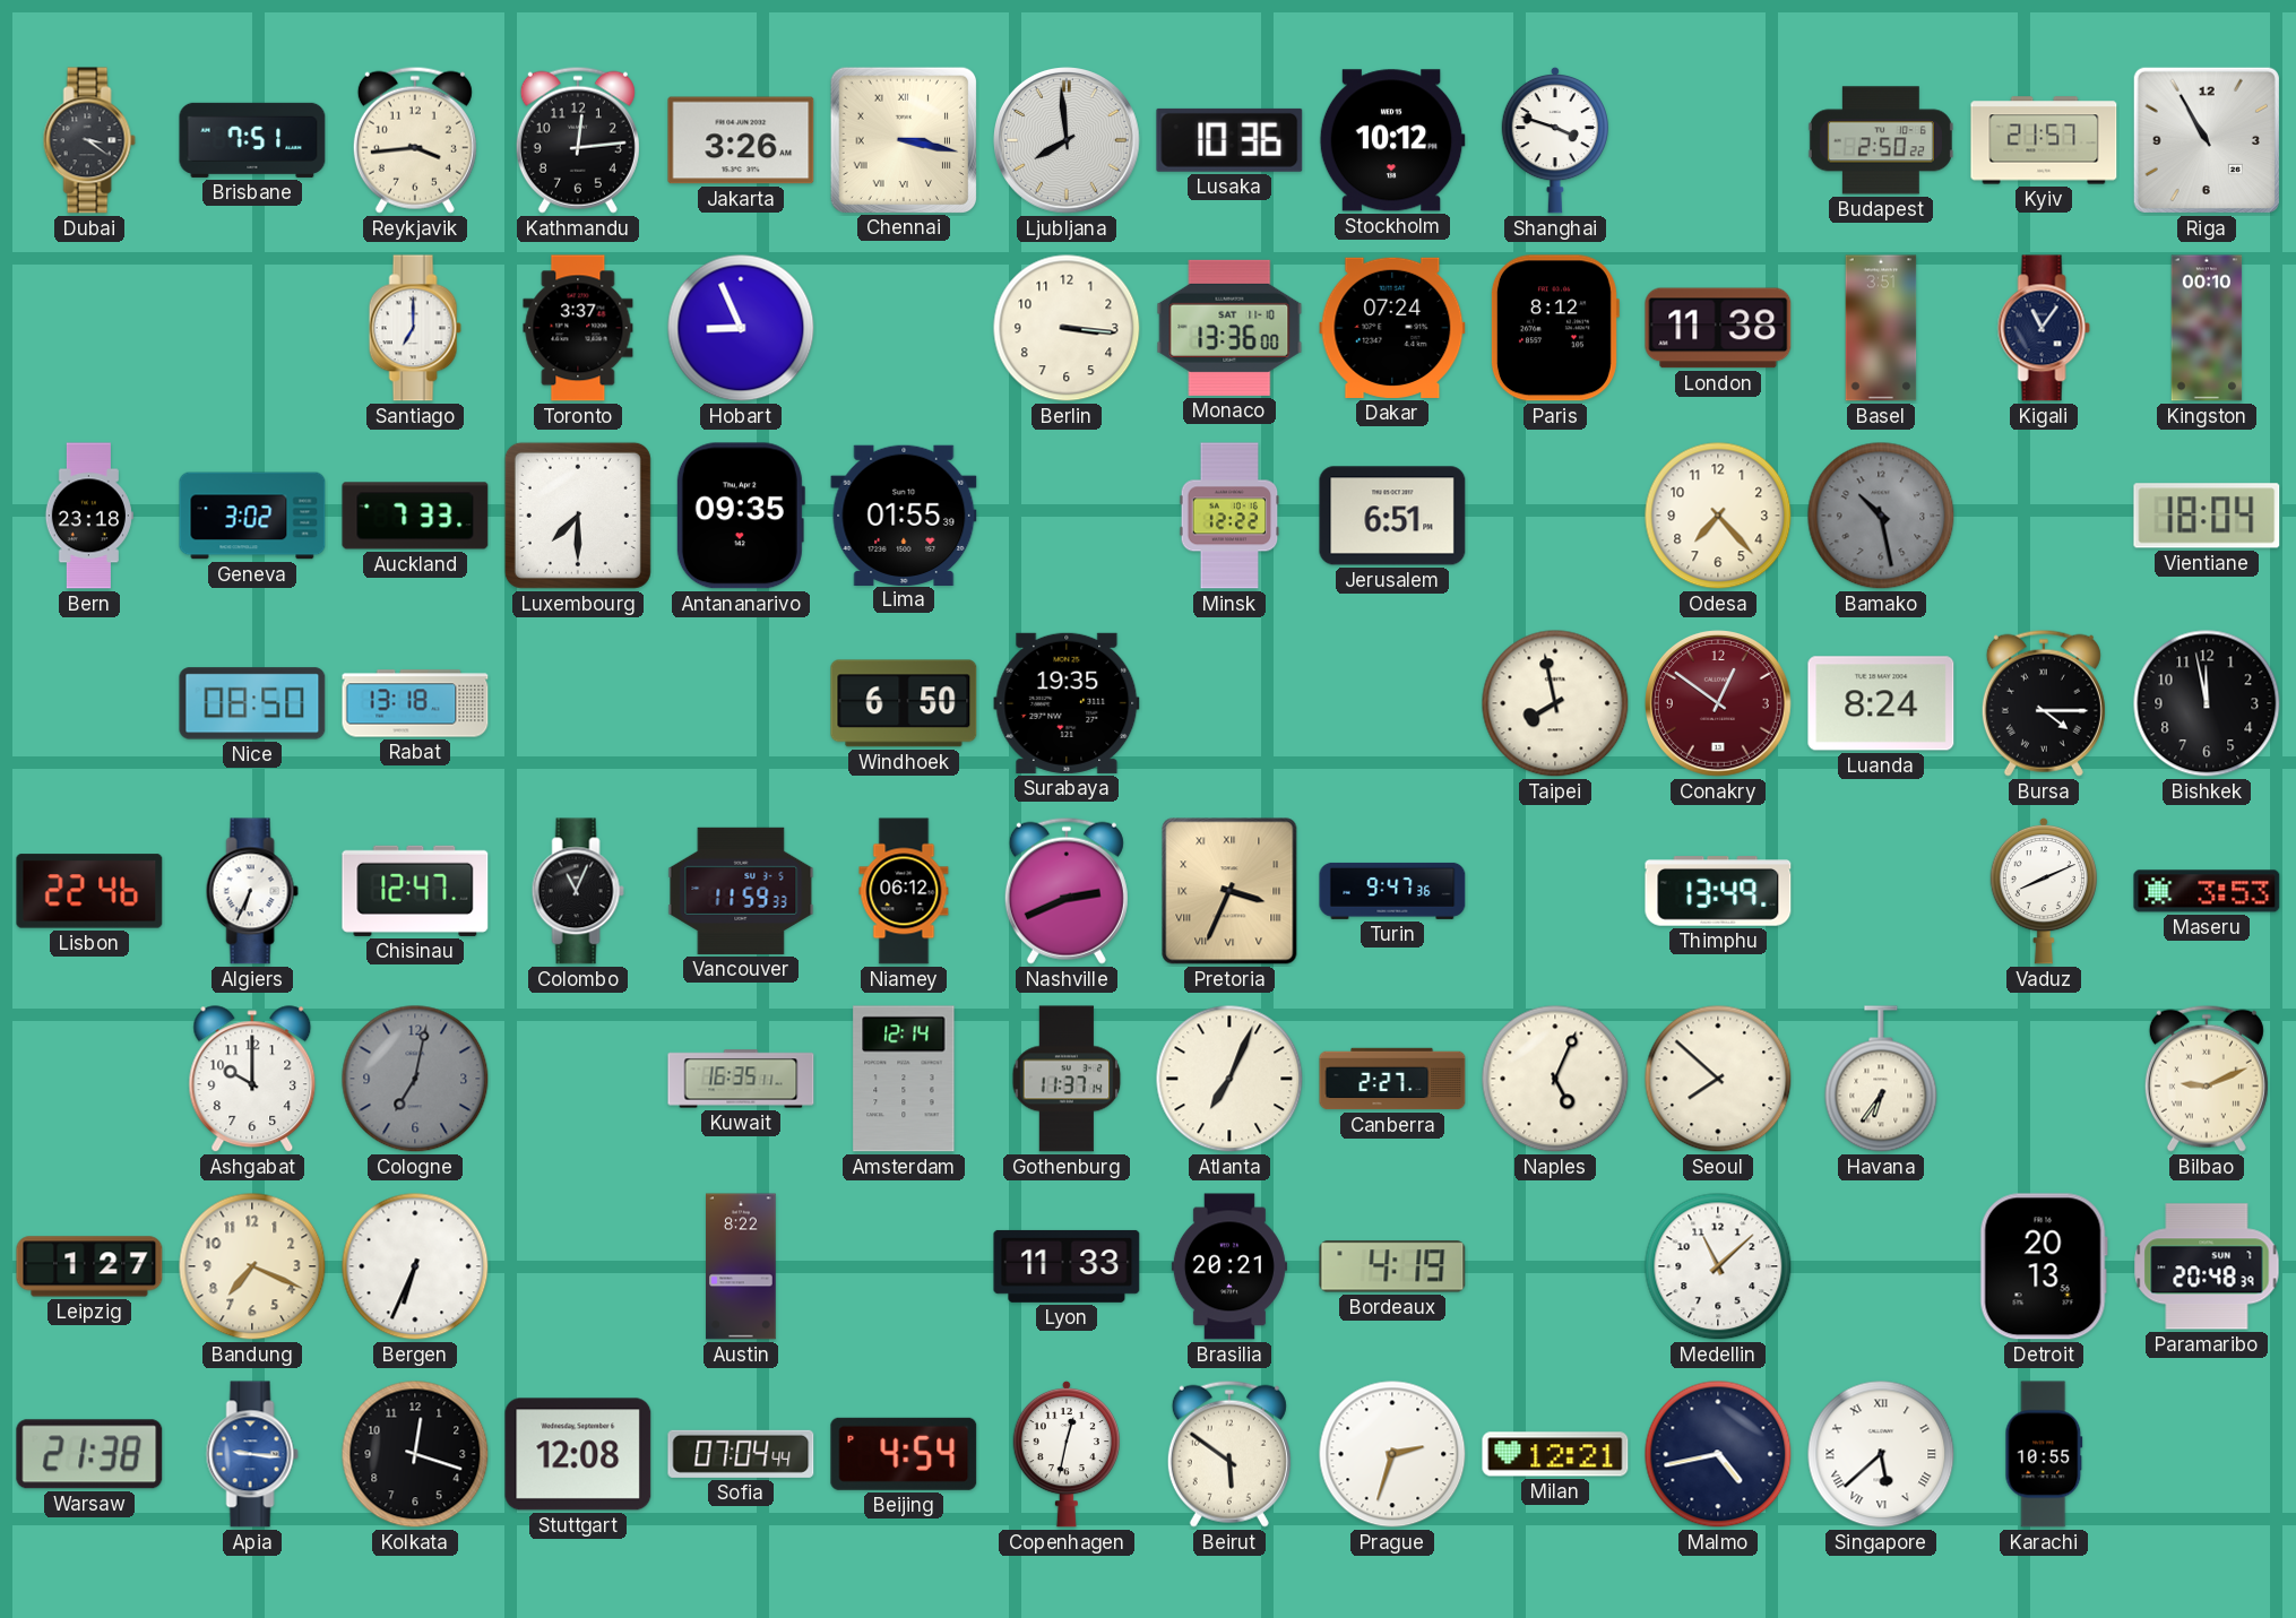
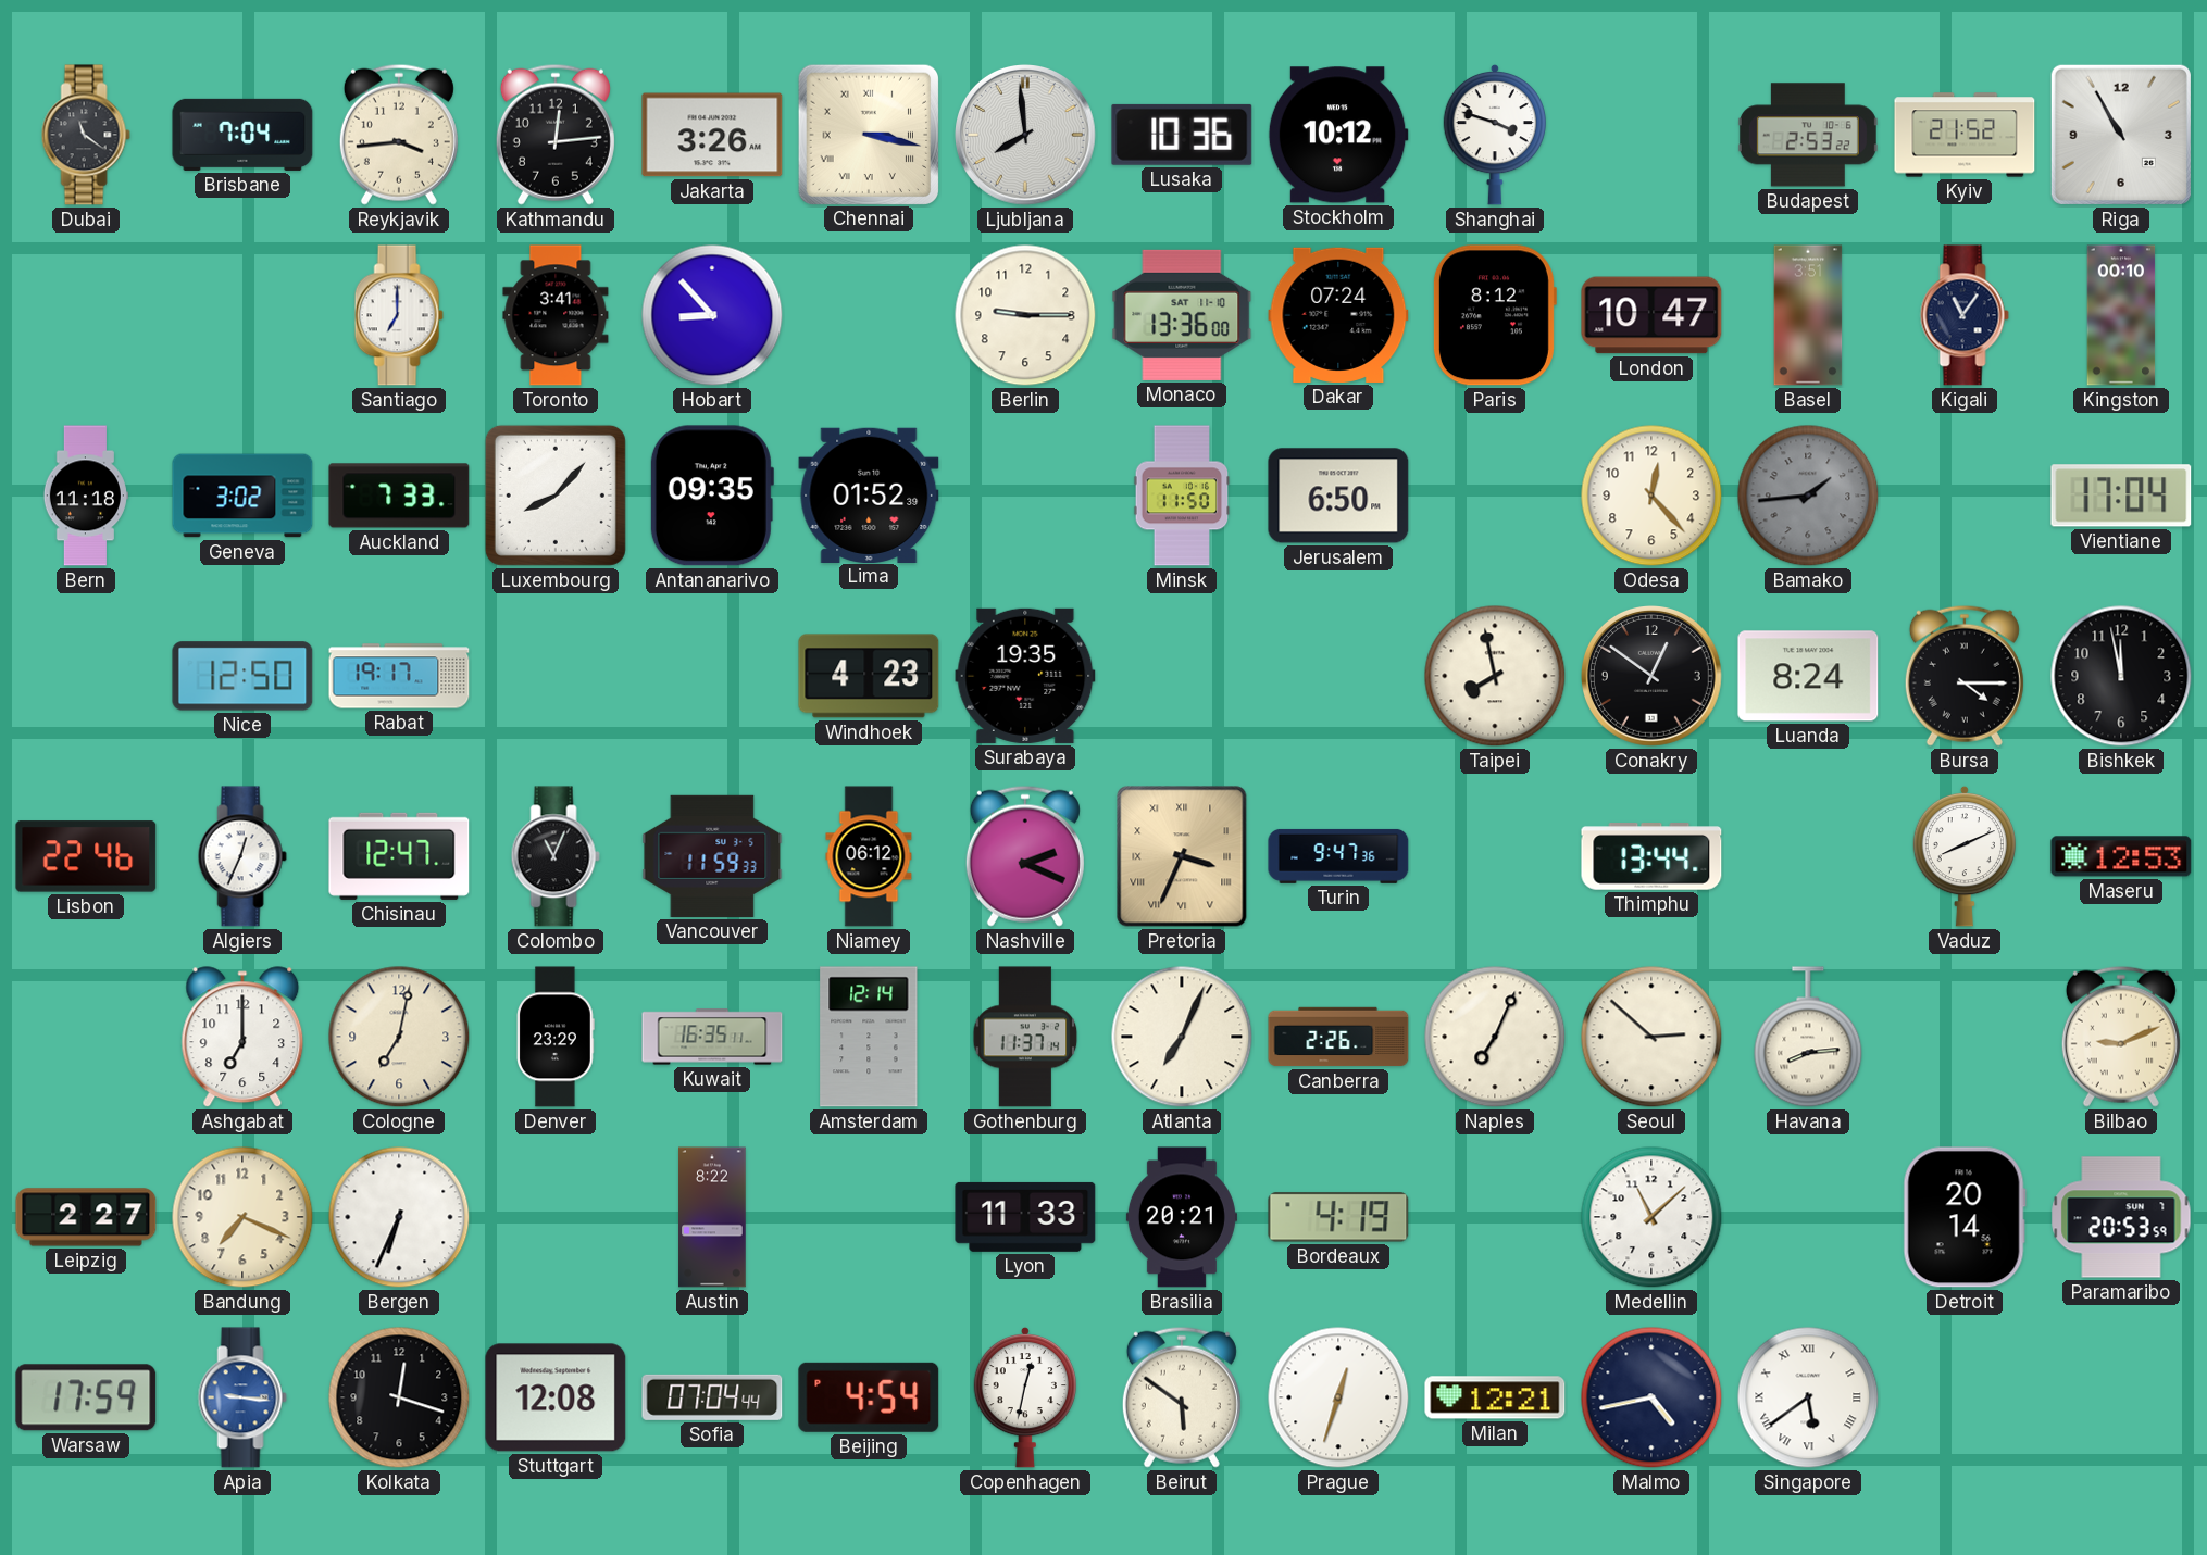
Dubai: 3:21 -> 11:21
Brisbane: 7:51 -> 7:04
Budapest: 2:50 -> 2:53
Kyiv: 21:57 -> 21:52
Toronto: 3:37 -> 3:41
Hobart: 8:56 -> 8:53
Berlin: 3:16 -> 9:15
London: 11:38 -> 10:47
Bern: 23:18 -> 11:18
Luxembourg: 7:30 -> 8:07
Lima: 01:55 -> 01:52
Minsk: 12:22 -> 11:50
Jerusalem: 6:51 -> 6:50
Odesa: 7:23 -> 12:23
Bamako: 10:28 -> 1:44
Vientiane: 18:04 -> 17:04
Nice: 08:50 -> 12:50
Rabat: 13:18 -> 19:17
Windhoek: 6:50 -> 4:23
Conakry dial: burgundy -> black
Algiers: 6:34 -> 12:34
Nashville: 2:41 -> 2:19
Thimphu: 13:49 -> 13:44
Maseru: 3:53 -> 12:53
Ashgabat: 10:00 -> 7:00
Cologne dial: grey -> cream
Denver: none -> 23:29
Canberra: 2:27 -> 2:26
Naples: 5:04 -> 7:04
Seoul: 7:52 -> 2:52
Havana: 6:36 -> 8:14
Leipzig: 1:27 -> 2:27
Detroit: 20:13 -> 20:14
Paramaribo: 20:48 -> 20:53
Warsaw: 21:38 -> 17:59
Prague: 2:33 -> 12:33
Singapore: 5:38 -> 5:39
Karachi: 10:55 -> none
